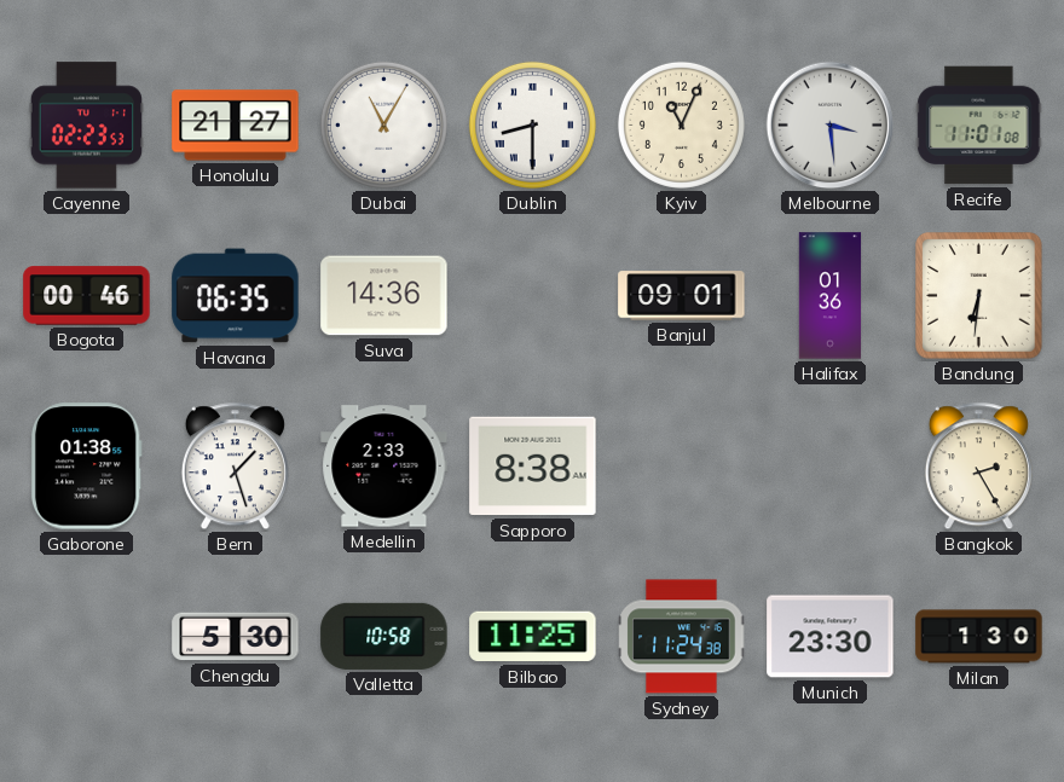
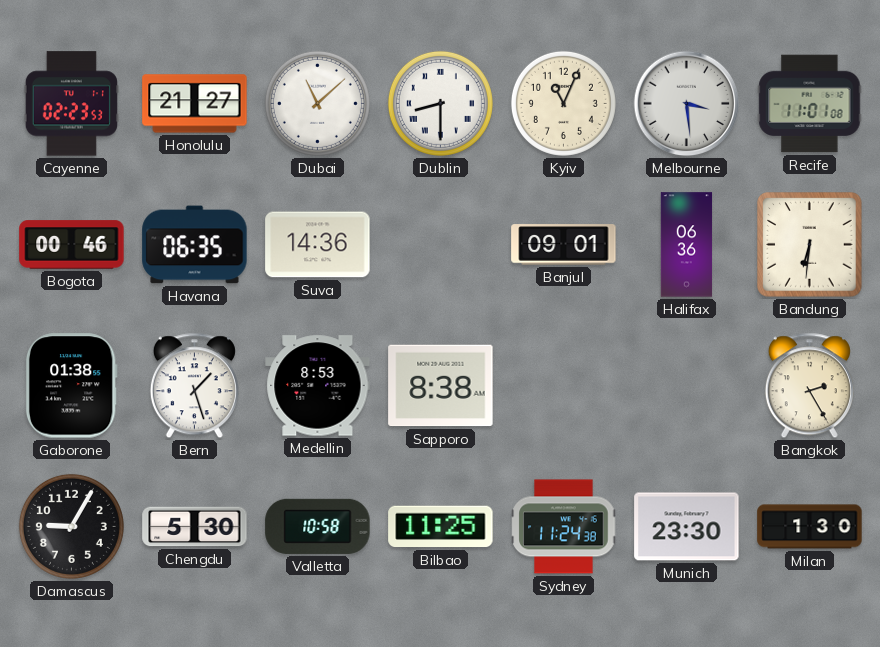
Dubai: 11:05 -> 11:08
Halifax: 01:36 -> 06:36
Medellin: 2:33 -> 8:53
Damascus: none -> 9:05
